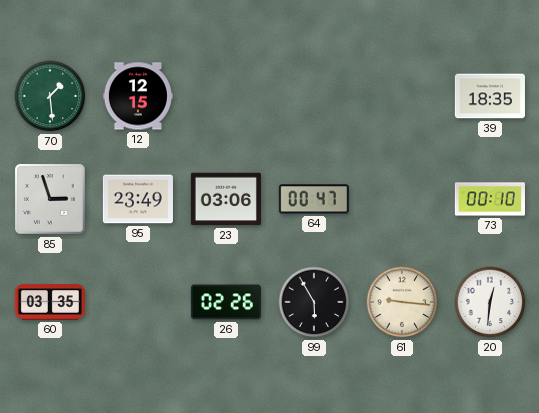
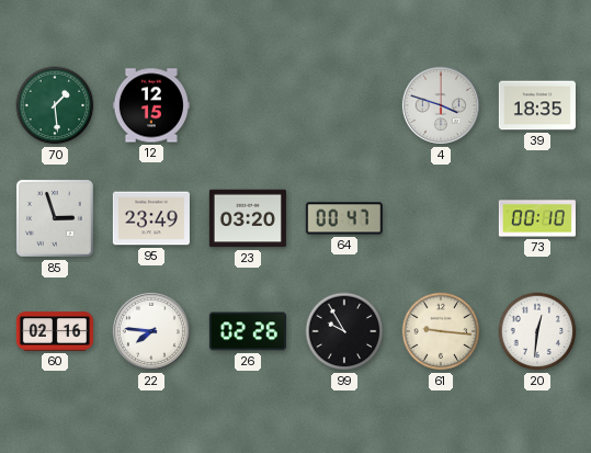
4: none -> 3:48
23: 03:06 -> 03:20
60: 03:35 -> 02:16
22: none -> 7:46
99: 5:55 -> 9:55
